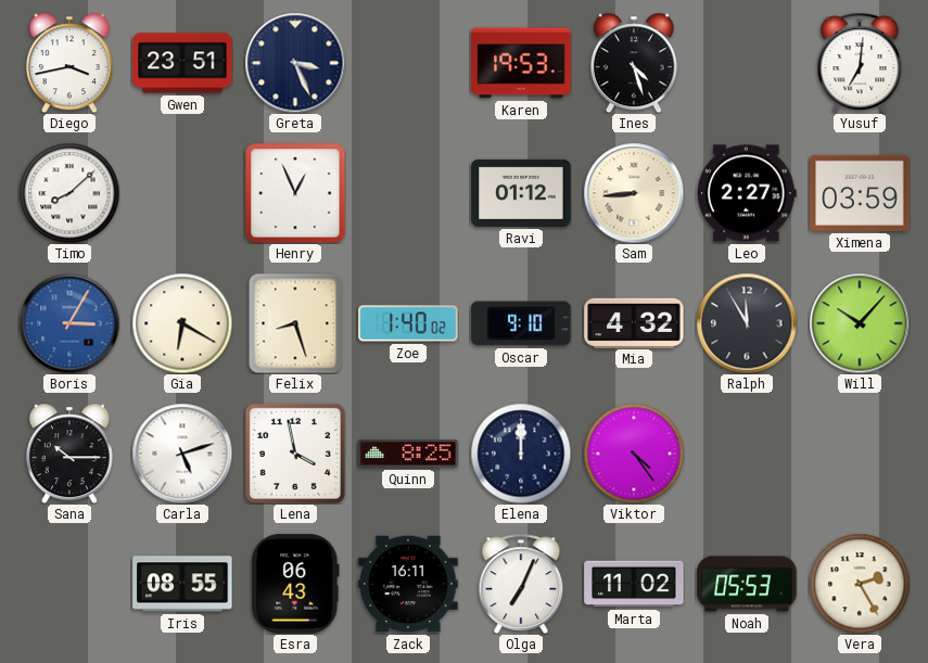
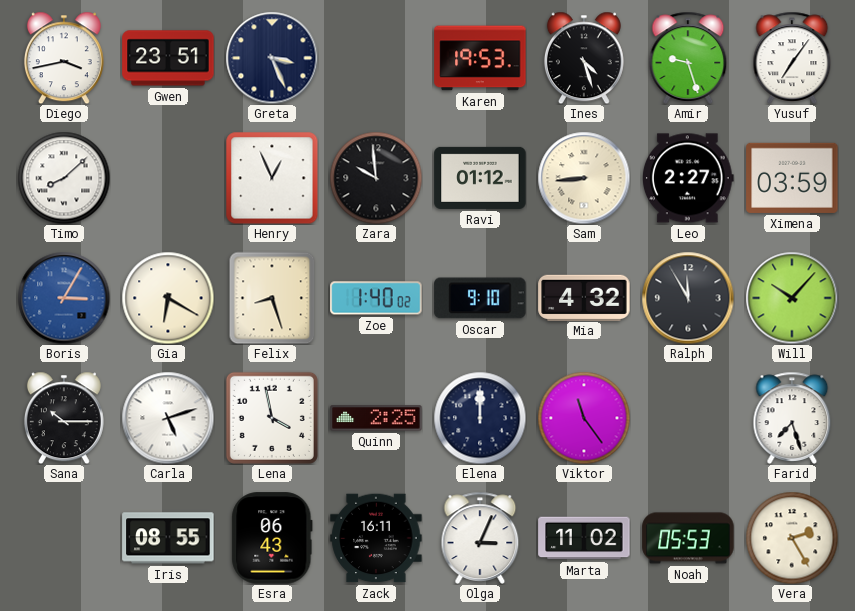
Amir: none -> 9:27
Yusuf: 7:01 -> 7:06
Zara: none -> 9:59
Quinn: 8:25 -> 2:25
Viktor: 4:24 -> 11:24
Farid: none -> 7:27
Olga: 7:04 -> 3:04
